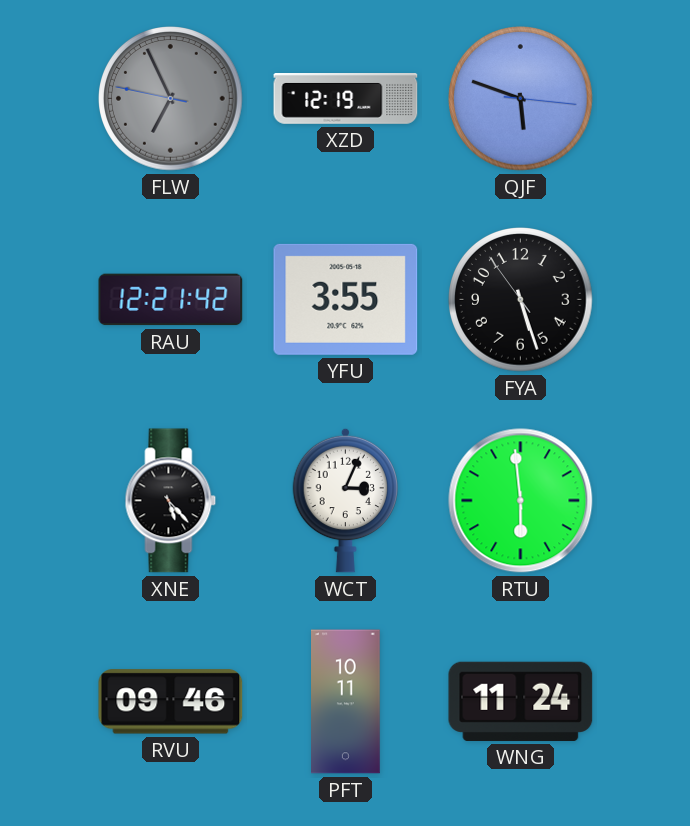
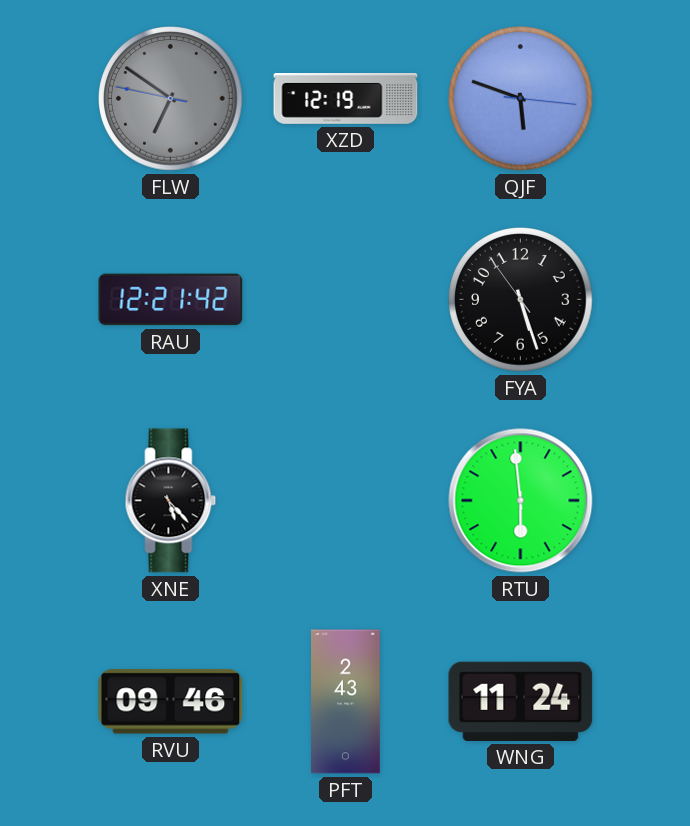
FLW: 6:55 -> 6:50
YFU: 3:55 -> none
WCT: 3:04 -> none
PFT: 10:11 -> 2:43
